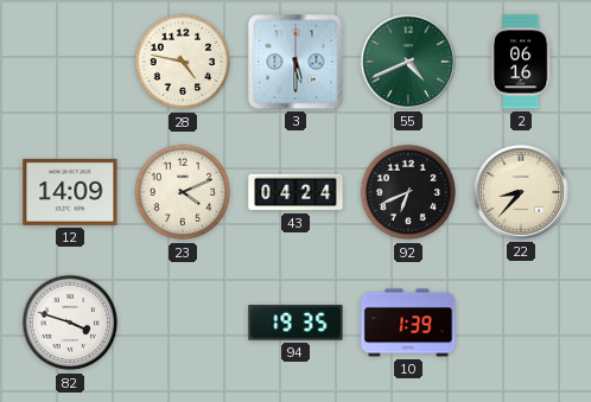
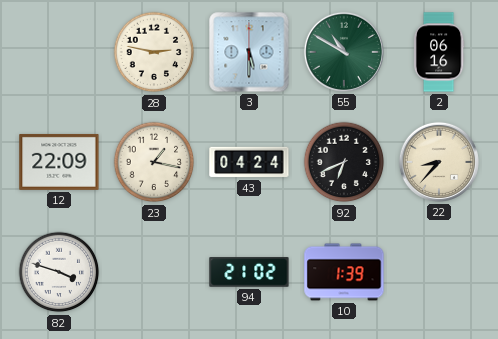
28: 4:47 -> 2:47
55: 4:41 -> 10:50
12: 14:09 -> 22:09
23: 4:11 -> 1:17
94: 19:35 -> 21:02
